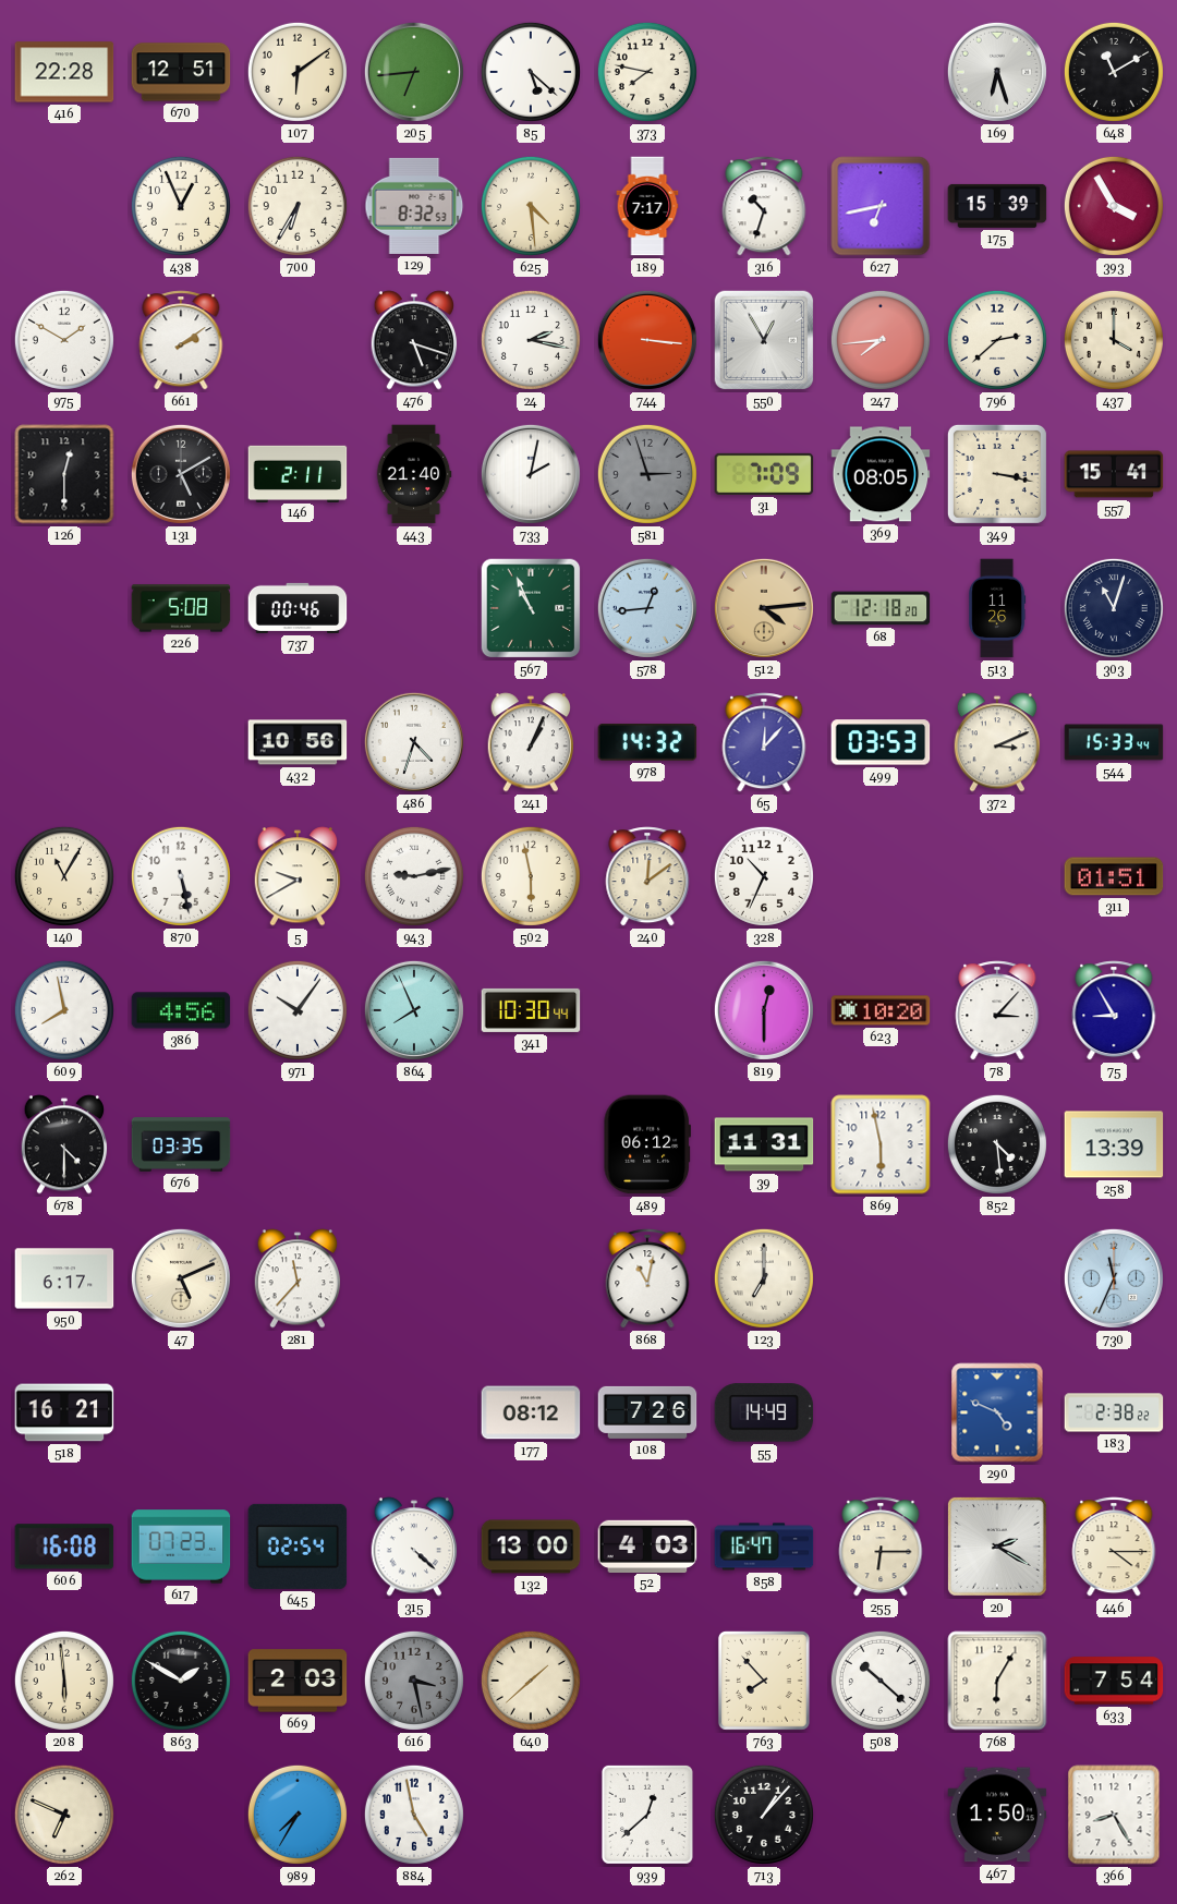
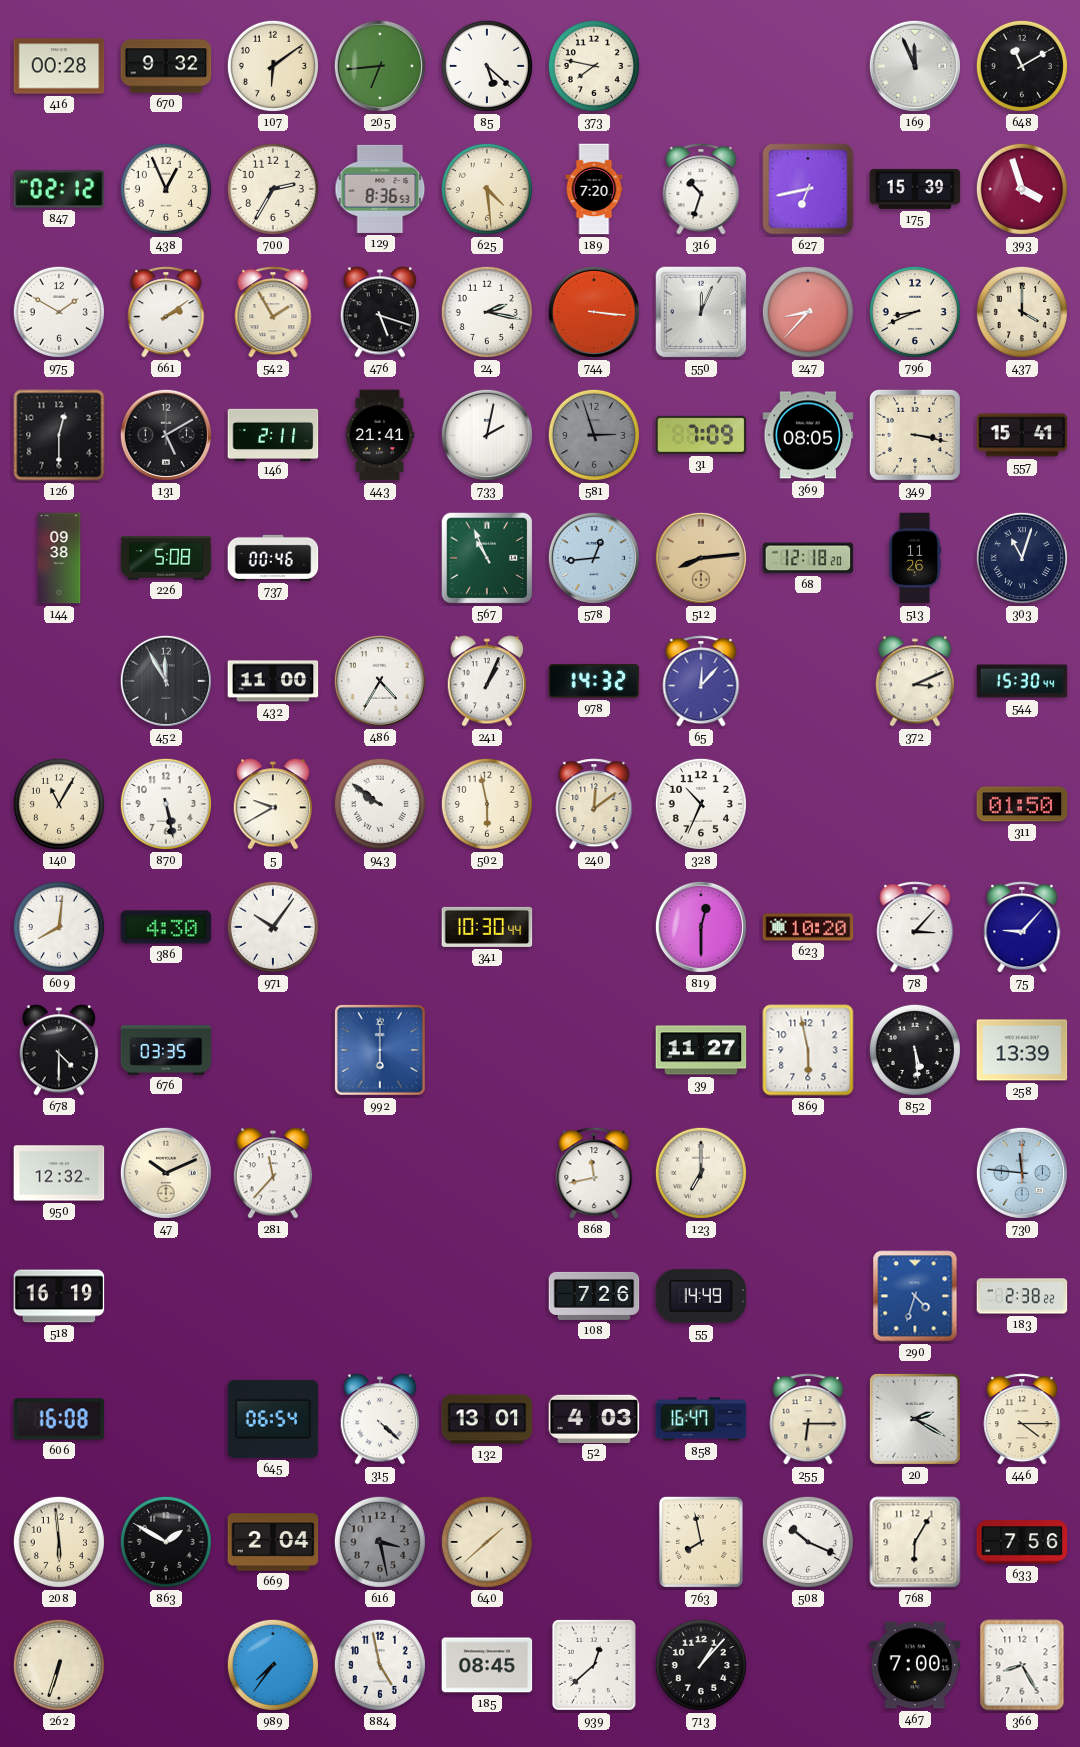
416: 22:28 -> 00:28
670: 12:51 -> 9:32
169: 6:27 -> 11:56
847: none -> 02:12
700: 6:35 -> 2:35
129: 8:32 -> 8:36
189: 7:17 -> 7:20
393: 3:55 -> 3:57
542: none -> 1:55
550: 12:55 -> 12:04
247: 7:44 -> 8:37
796: 2:38 -> 8:41
443: 21:40 -> 21:41
144: none -> 09:38
512: 4:14 -> 8:14
452: none -> 11:55
432: 10:56 -> 11:00
486: 4:33 -> 4:35
499: 03:53 -> none
544: 15:33 -> 15:30
943: 9:13 -> 9:51
311: 01:51 -> 01:50
609: 7:58 -> 8:01
386: 4:56 -> 4:30
864: 7:56 -> none
75: 8:55 -> 9:07
992: none -> 6:00
489: 06:12 -> none
39: 11:31 -> 11:27
852: 4:29 -> 5:29
950: 6:17 -> 12:32
47: 5:11 -> 10:11
868: 11:02 -> 11:43
730: 11:34 -> 11:46
518: 16:21 -> 16:19
177: 08:12 -> none
290: 4:49 -> 4:33
617: 07:23 -> none
645: 02:54 -> 06:54
132: 13:00 -> 13:01
669: 2:03 -> 2:04
763: 7:53 -> 7:58
508: 10:22 -> 10:19
633: 7:54 -> 7:56
262: 6:49 -> 6:33
989: 7:35 -> 7:36
185: none -> 08:45
467: 1:50 -> 7:00
